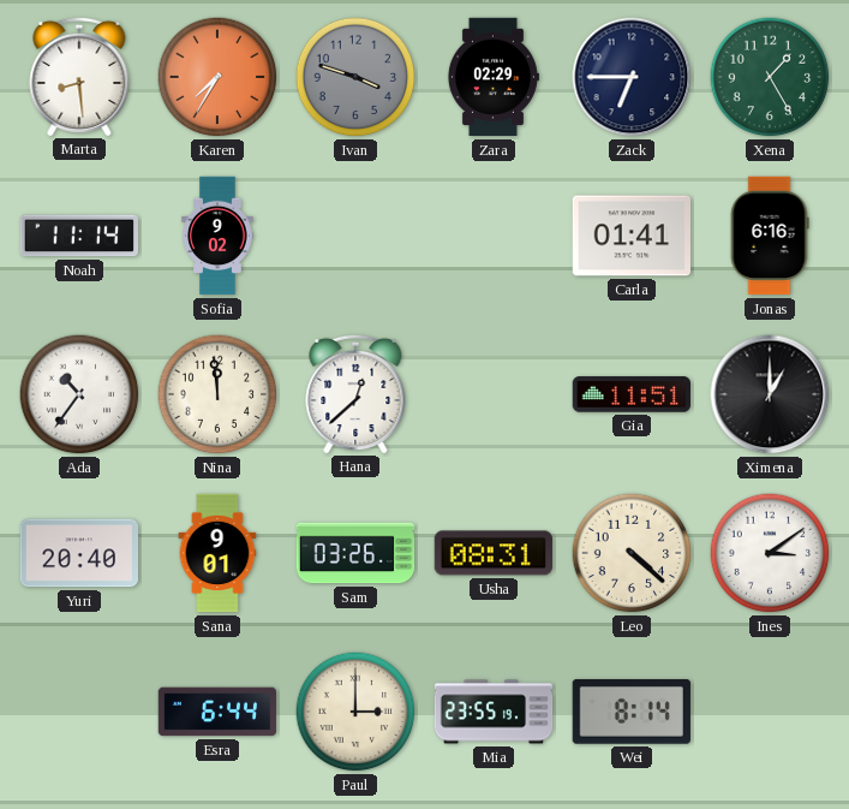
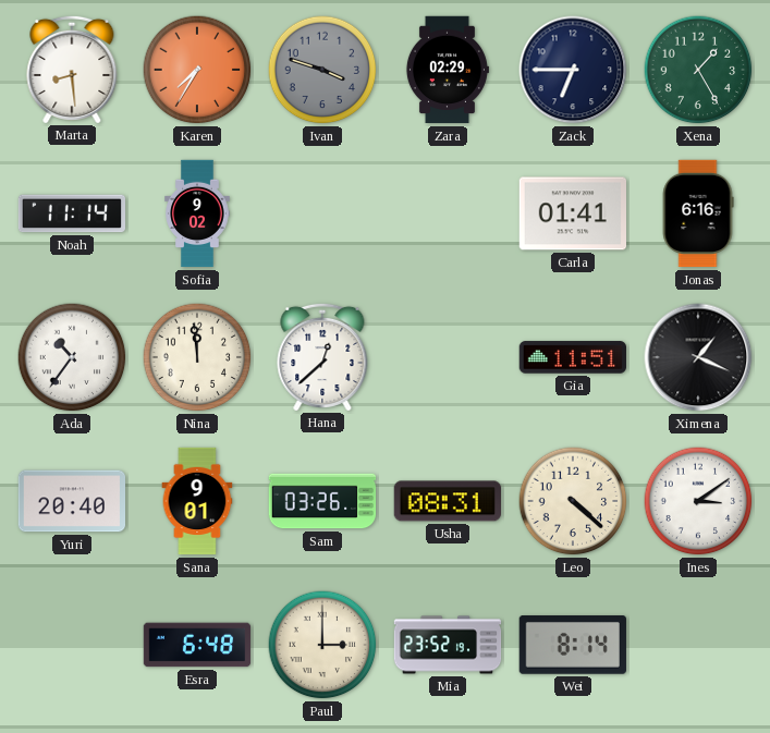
Ximena: 1:00 -> 1:19
Esra: 6:44 -> 6:48
Mia: 23:55 -> 23:52
